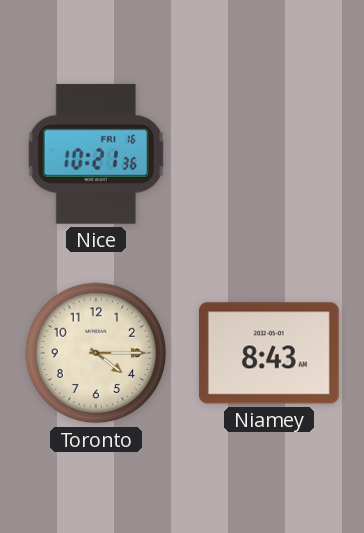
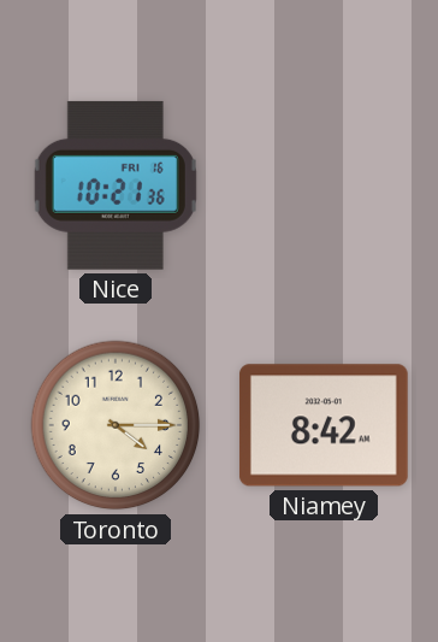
Niamey: 8:43 -> 8:42
